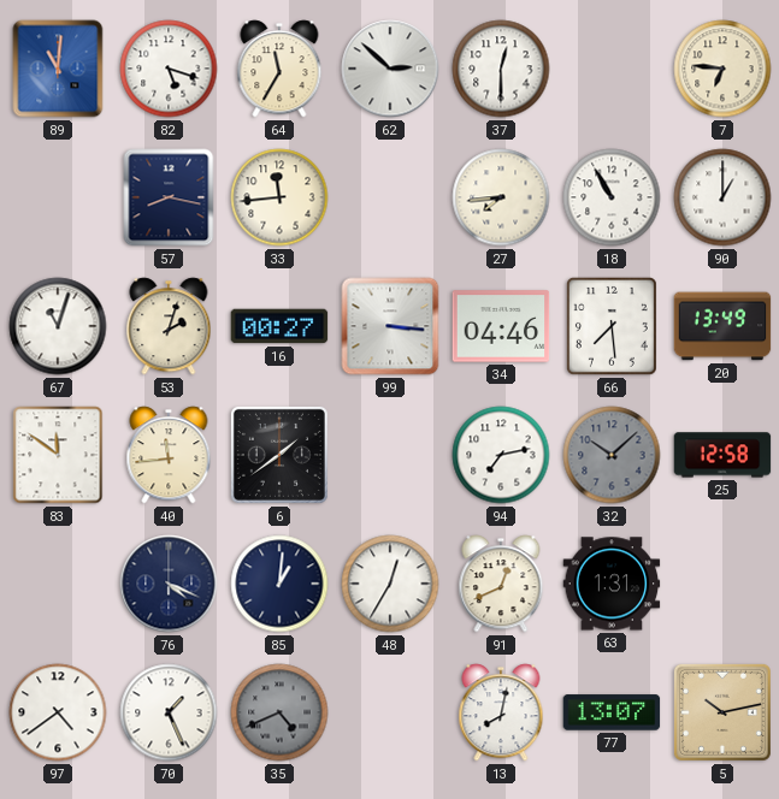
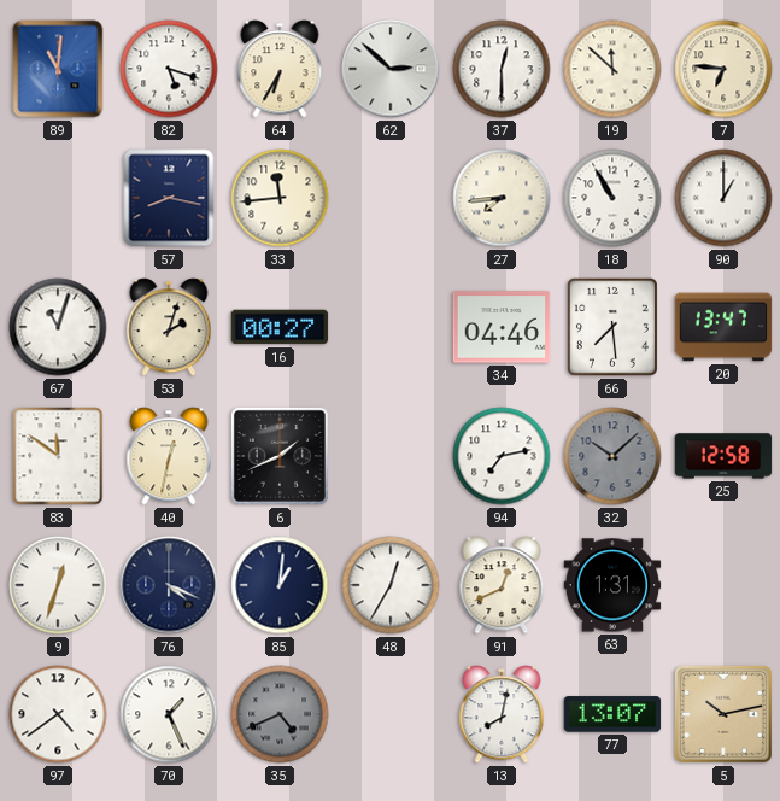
64: 11:35 -> 6:35
19: none -> 11:52
99: 3:16 -> none
20: 13:49 -> 13:47
40: 11:44 -> 12:32
6: 1:39 -> 1:41
9: none -> 12:33
